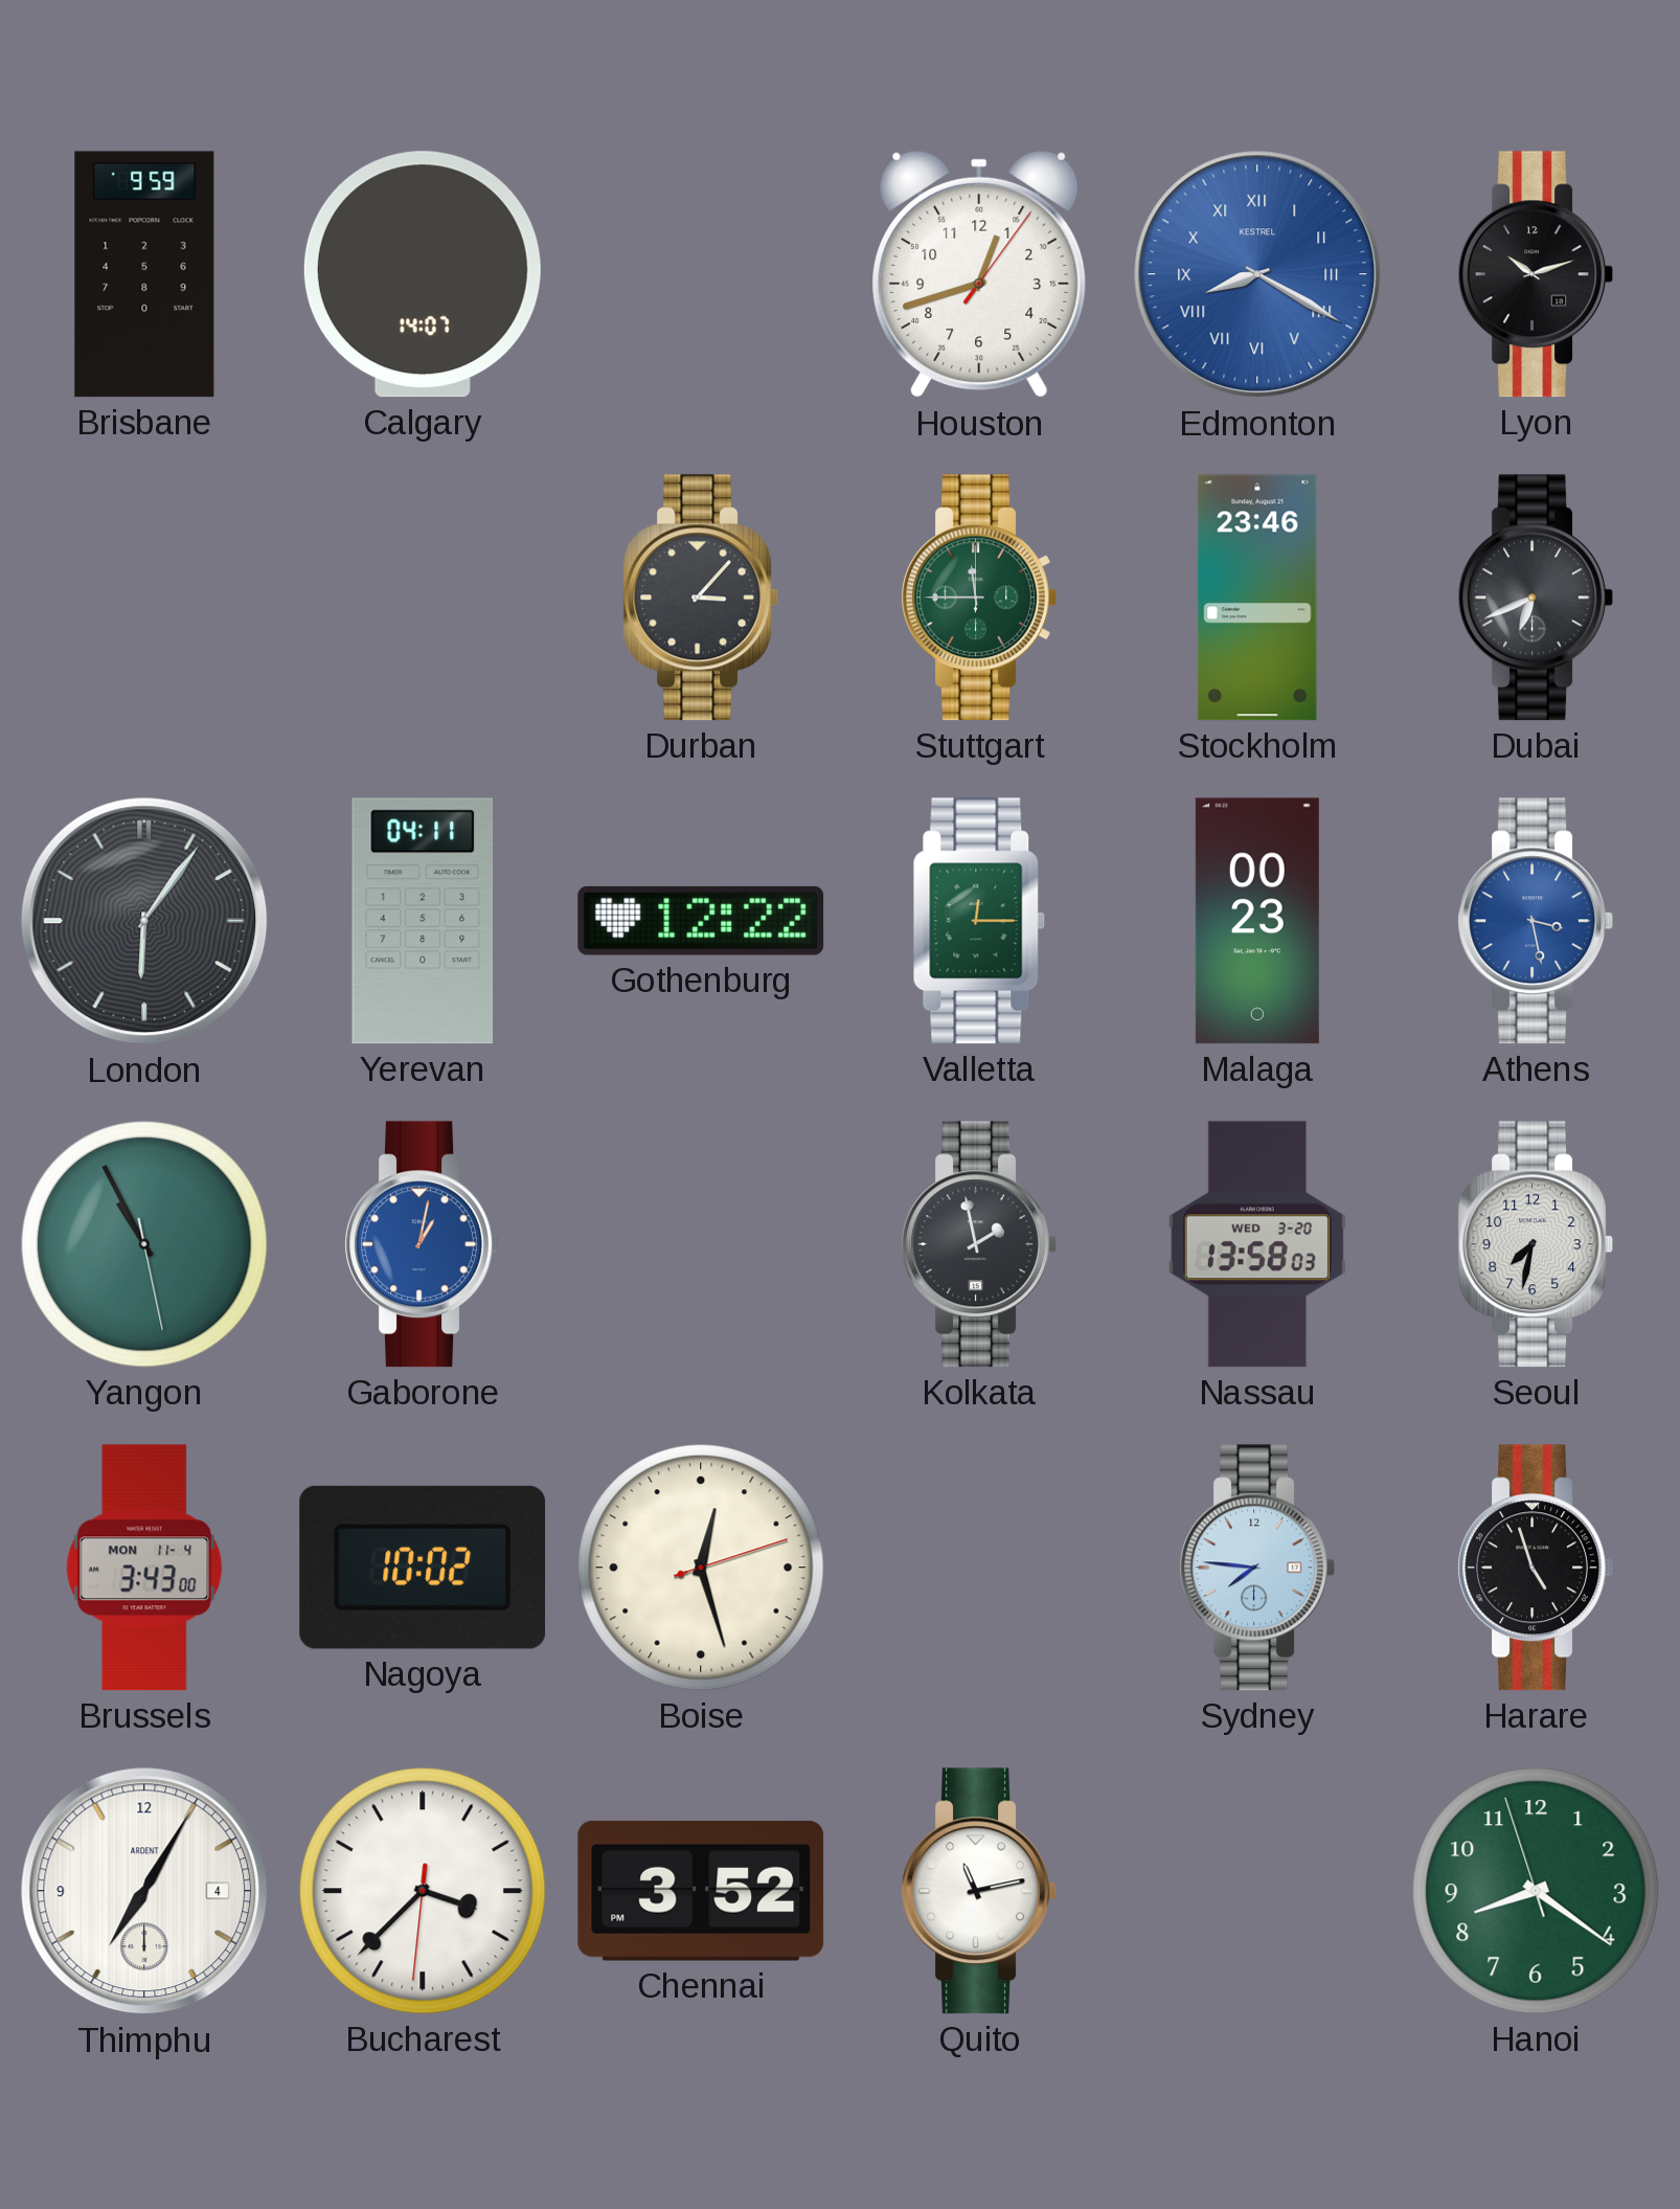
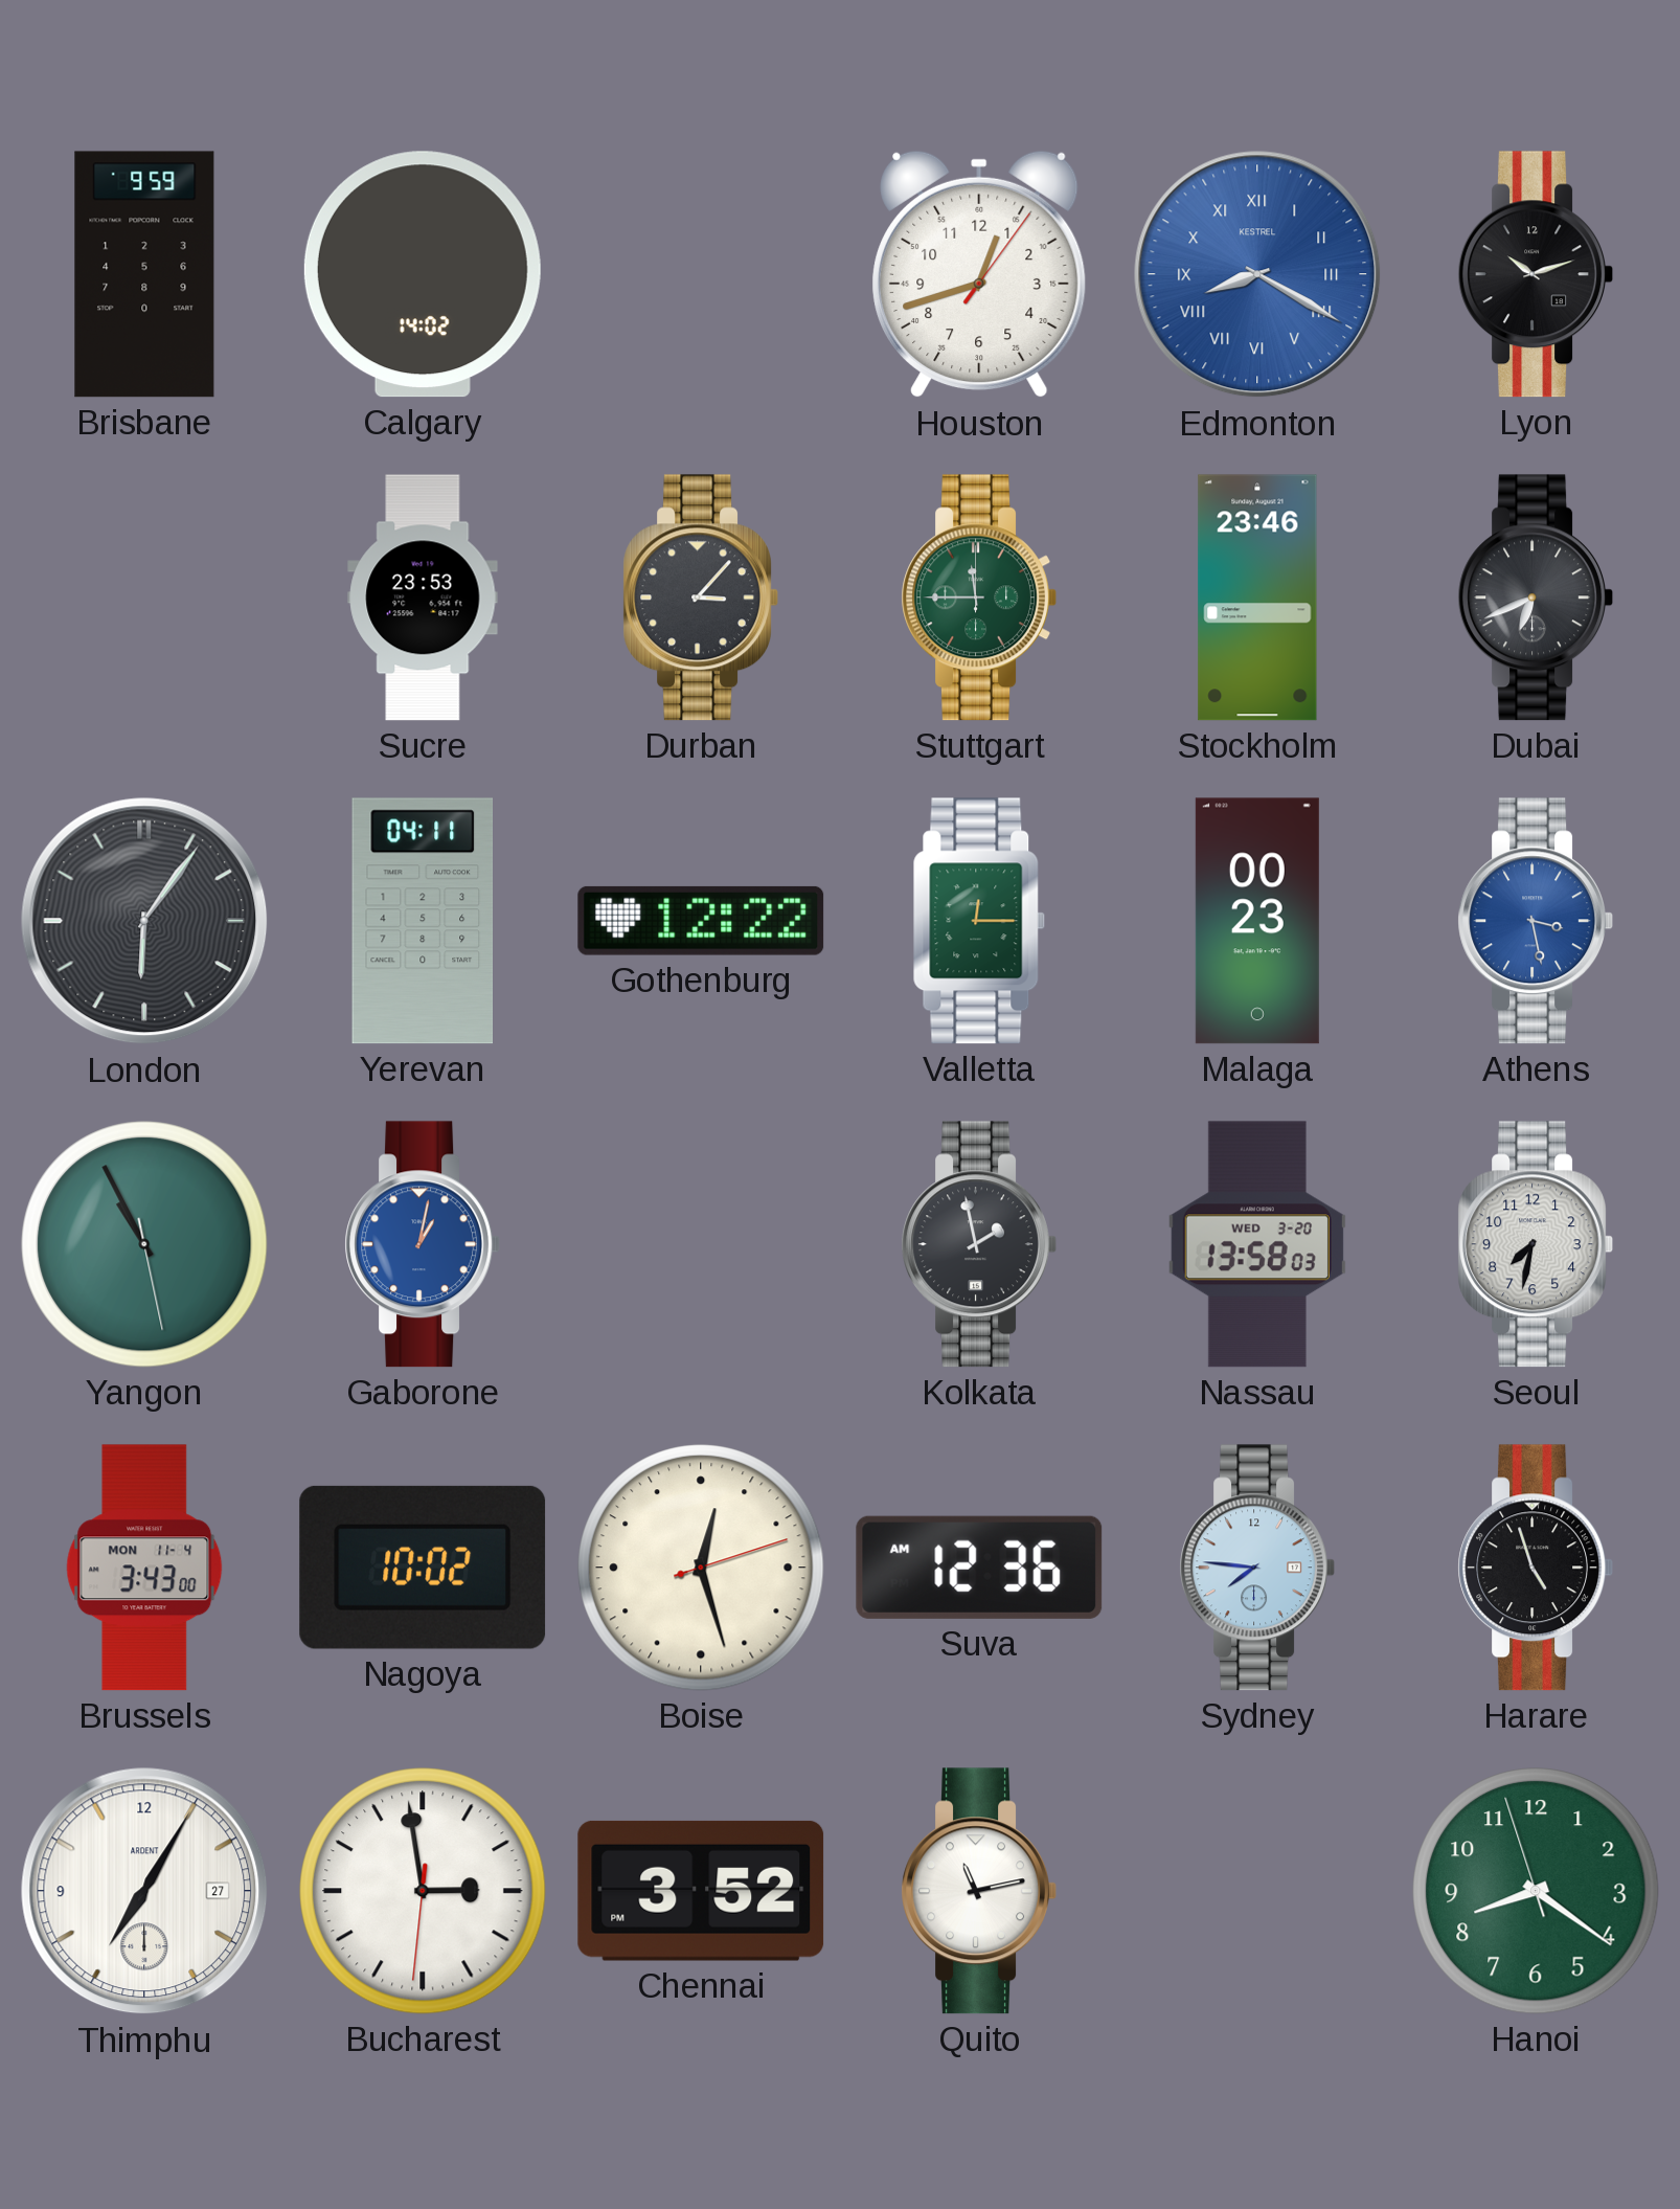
Calgary: 14:07 -> 14:02
Sucre: none -> 23:53
Suva: none -> 12:36
Thimphu date: 4 -> 27
Bucharest: 3:37 -> 2:58
